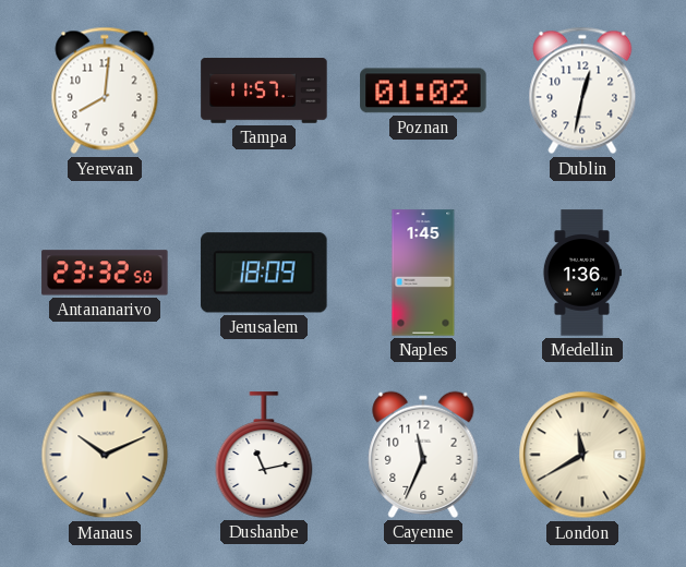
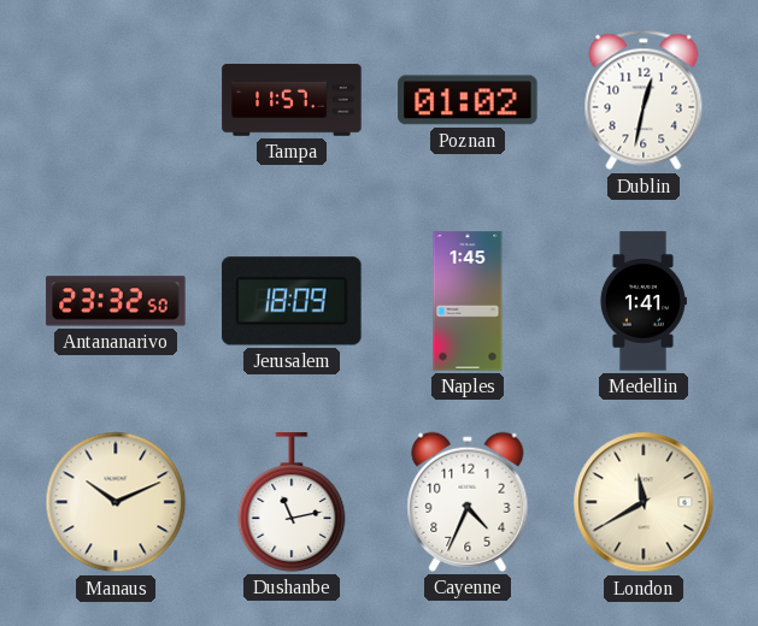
Yerevan: 8:01 -> none
Medellin: 1:36 -> 1:41
Cayenne: 11:34 -> 4:34
